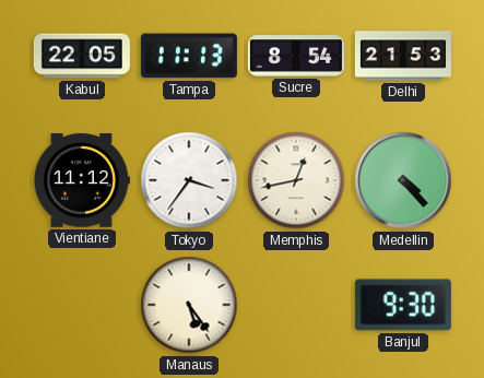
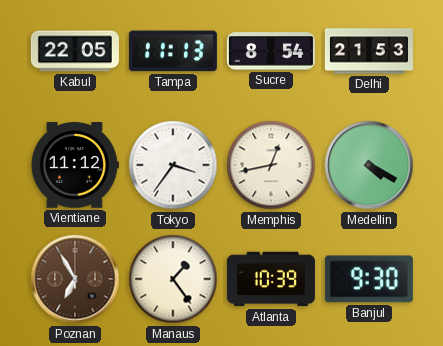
Medellin: 4:23 -> 4:20
Poznan: none -> 6:55
Manaus: 5:24 -> 1:24
Atlanta: none -> 10:39
